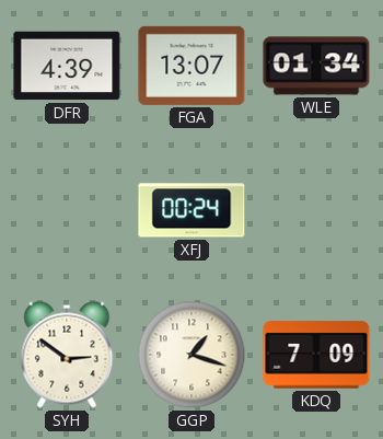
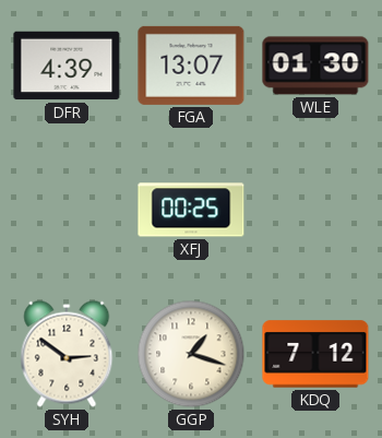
WLE: 01:34 -> 01:30
XFJ: 00:24 -> 00:25
KDQ: 7:09 -> 7:12
